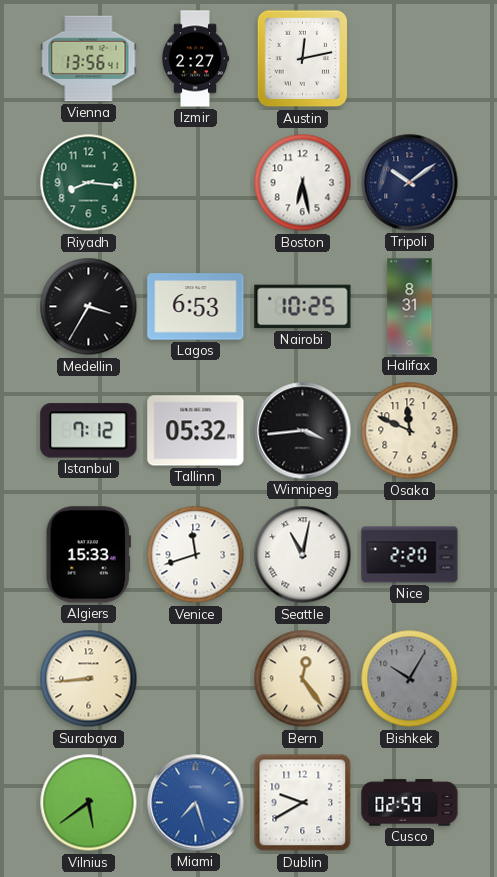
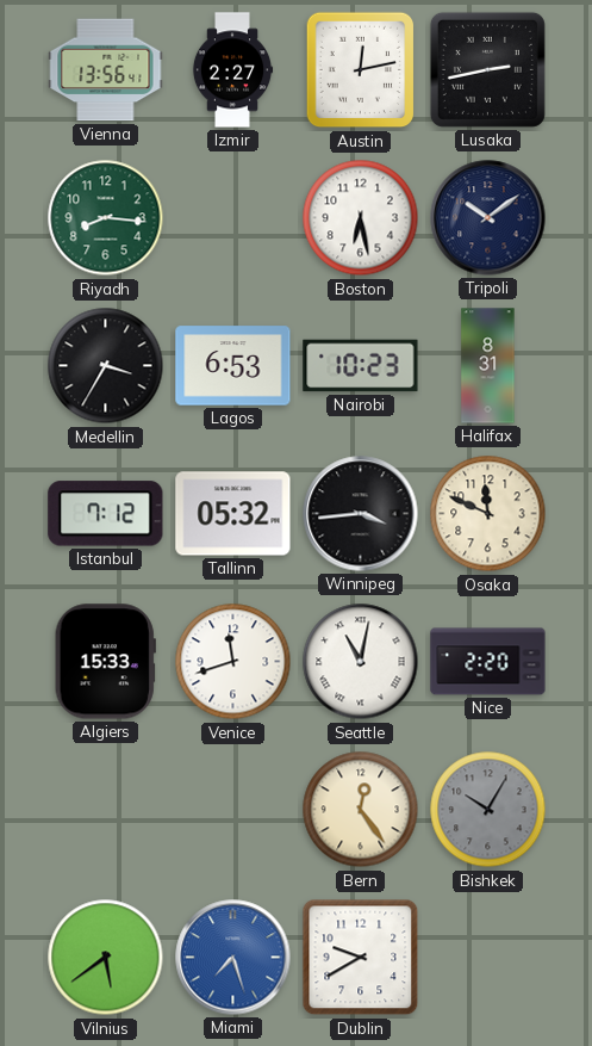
Lusaka: none -> 2:43
Nairobi: 10:25 -> 10:23
Surabaya: 8:44 -> none
Cusco: 02:59 -> none
